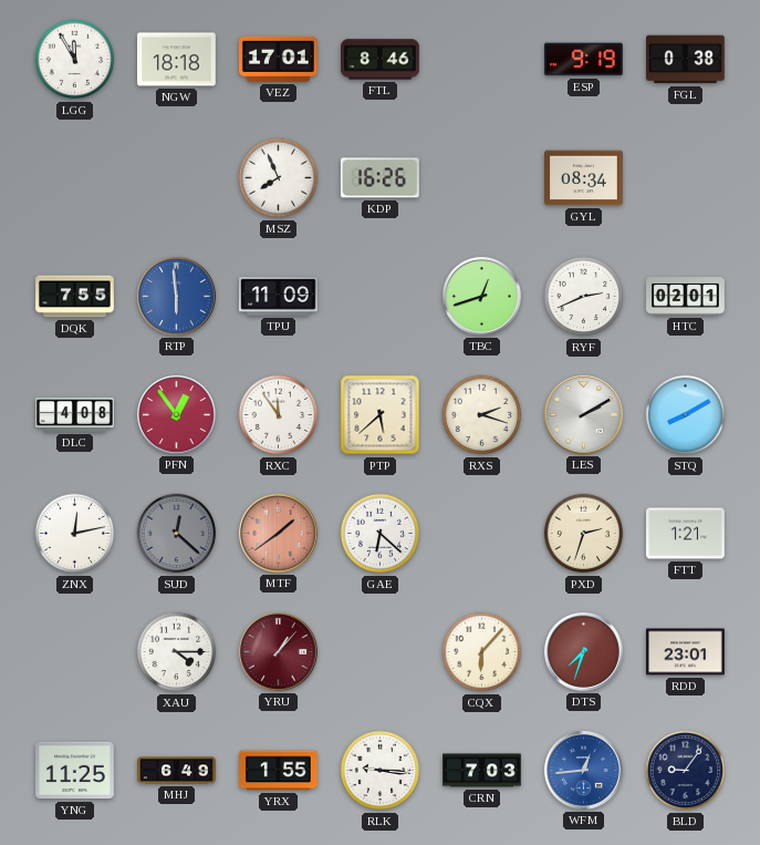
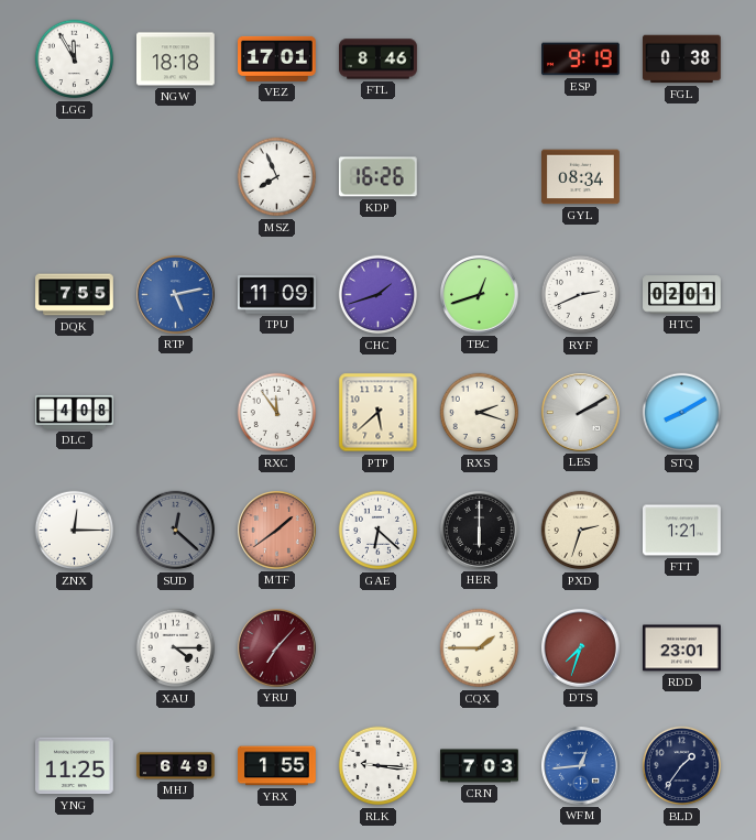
RTP: 5:59 -> 5:13
CHC: none -> 1:42
PFN: 12:54 -> none
ZNX: 12:13 -> 12:15
HER: none -> 6:00
YRU: 1:07 -> 7:07
CQX: 6:07 -> 1:45
BLD: 9:06 -> 1:36
